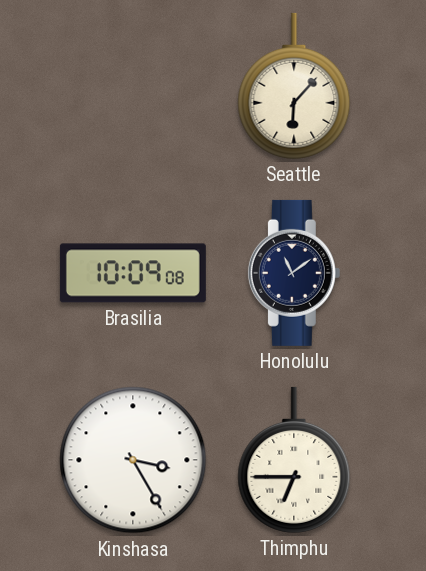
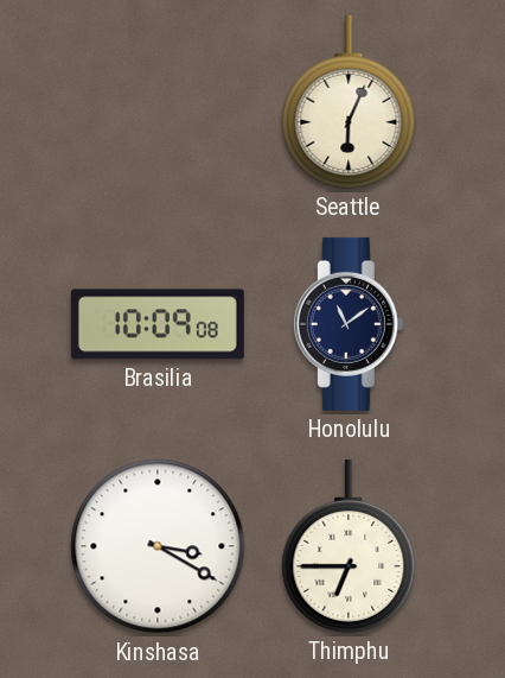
Seattle: 6:07 -> 6:04
Kinshasa: 3:25 -> 3:20
